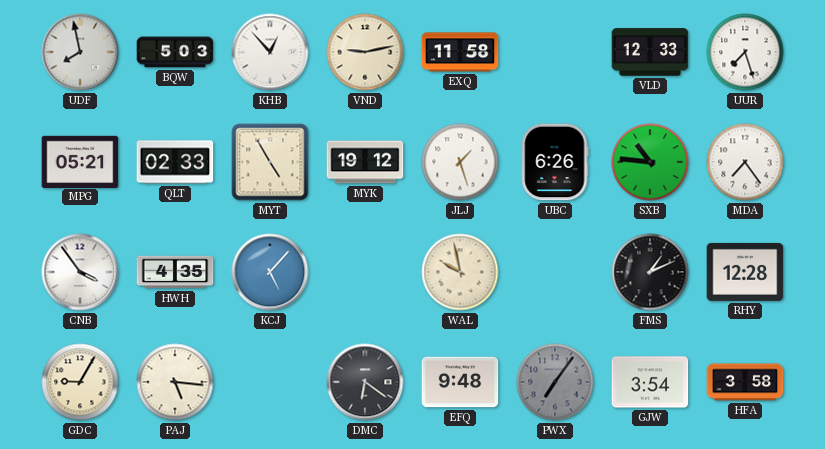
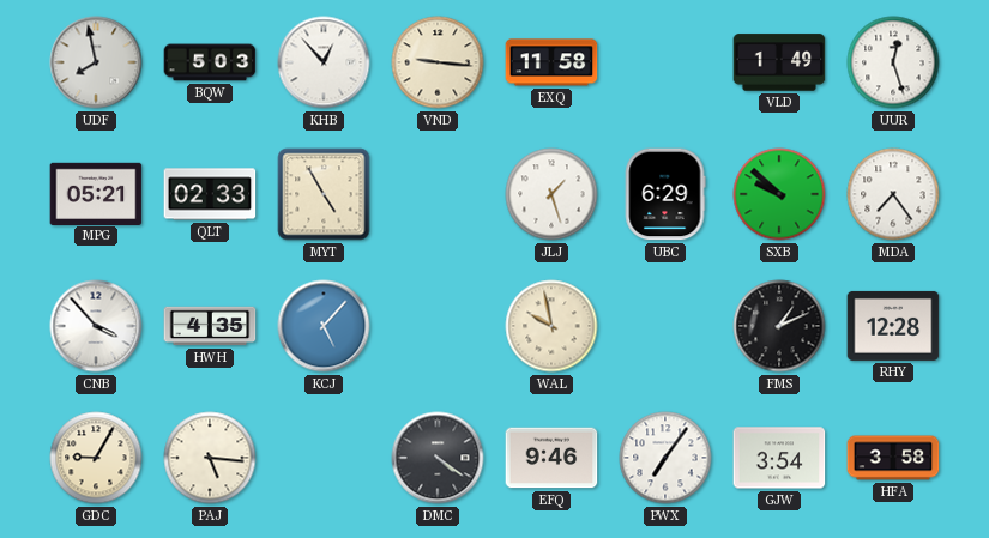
VND: 9:13 -> 9:16
VLD: 12:33 -> 1:49
UUR: 7:27 -> 12:27
MYK: 19:12 -> none
UBC: 6:26 -> 6:29
SXB: 10:46 -> 9:52
CNB: 3:54 -> 3:53
DMC: 6:21 -> 4:21
EFQ: 9:48 -> 9:46
PWX dial: grey -> white
